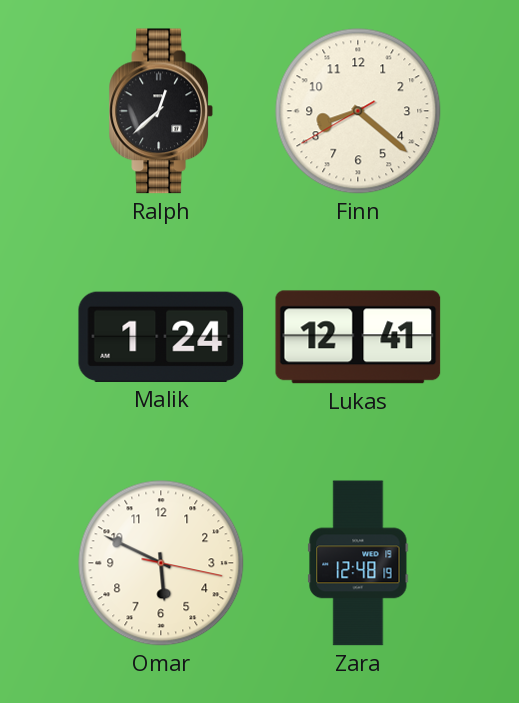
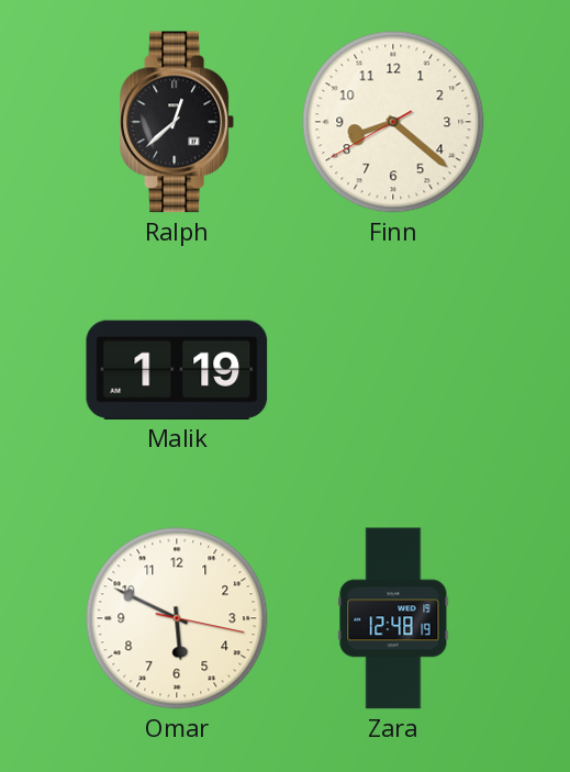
Malik: 1:24 -> 1:19
Lukas: 12:41 -> none
